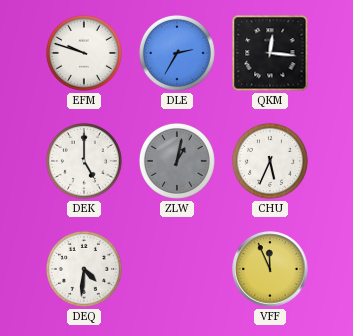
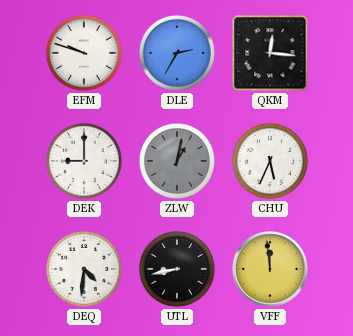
DEK: 5:00 -> 9:00
UTL: none -> 8:43
VFF: 11:56 -> 11:59
